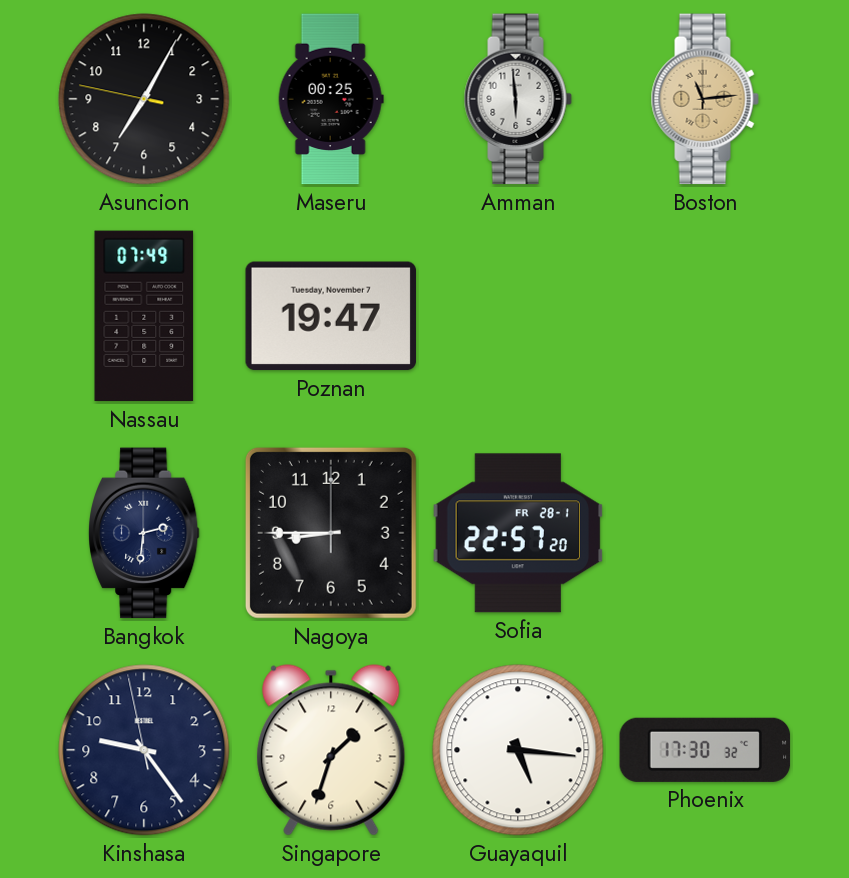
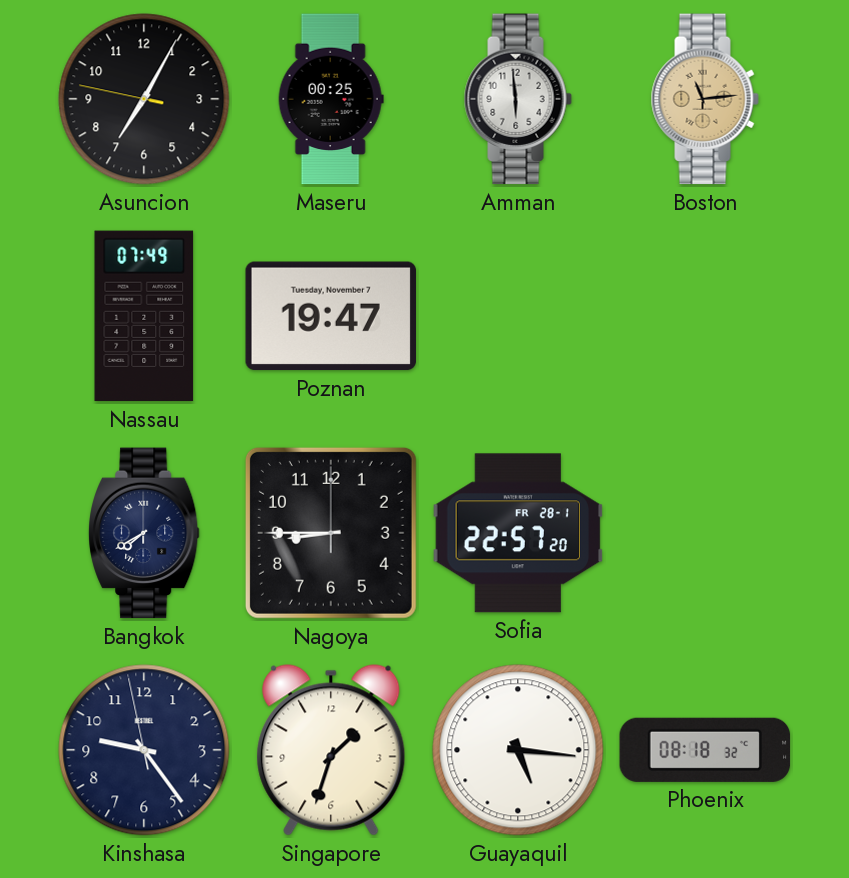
Bangkok: 2:31 -> 7:40
Phoenix: 17:30 -> 08:18
